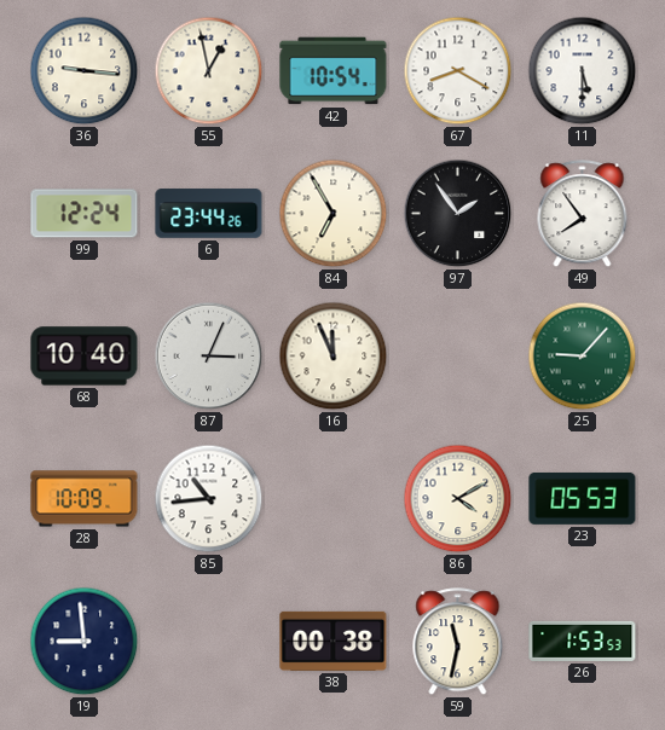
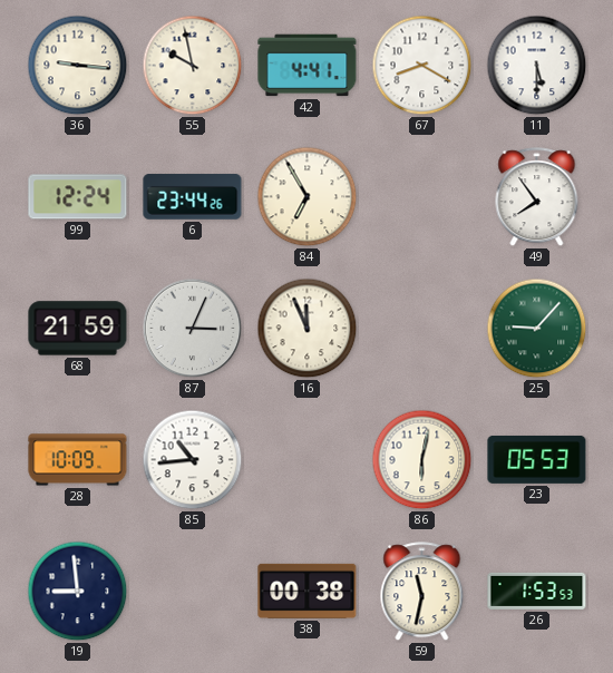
55: 12:58 -> 9:58
42: 10:54 -> 4:41
97: 1:54 -> none
68: 10:40 -> 21:59
86: 4:10 -> 6:02
